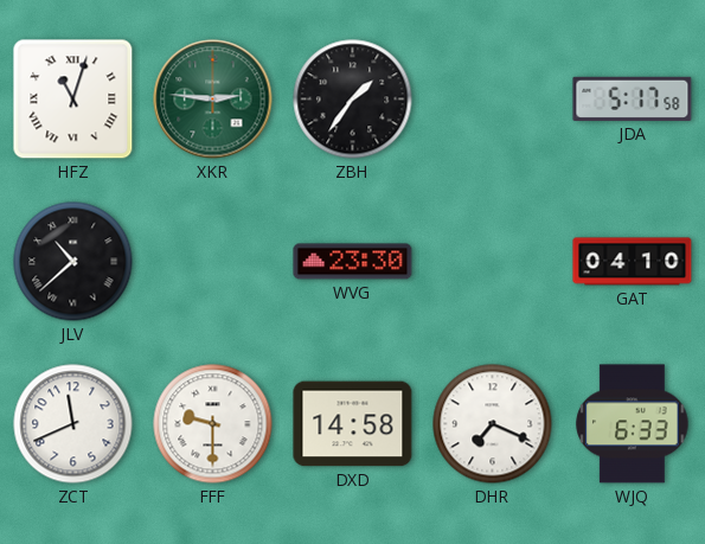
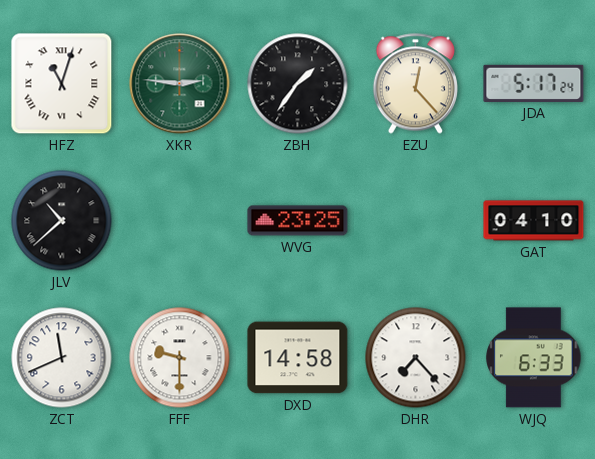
EZU: none -> 12:23
JDA: 5:17:58 -> 5:17:24
WVG: 23:30 -> 23:25
DHR: 7:19 -> 7:23
